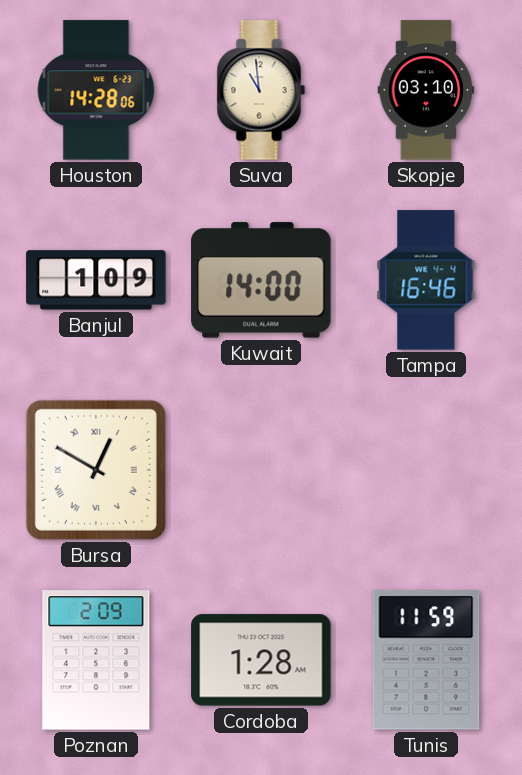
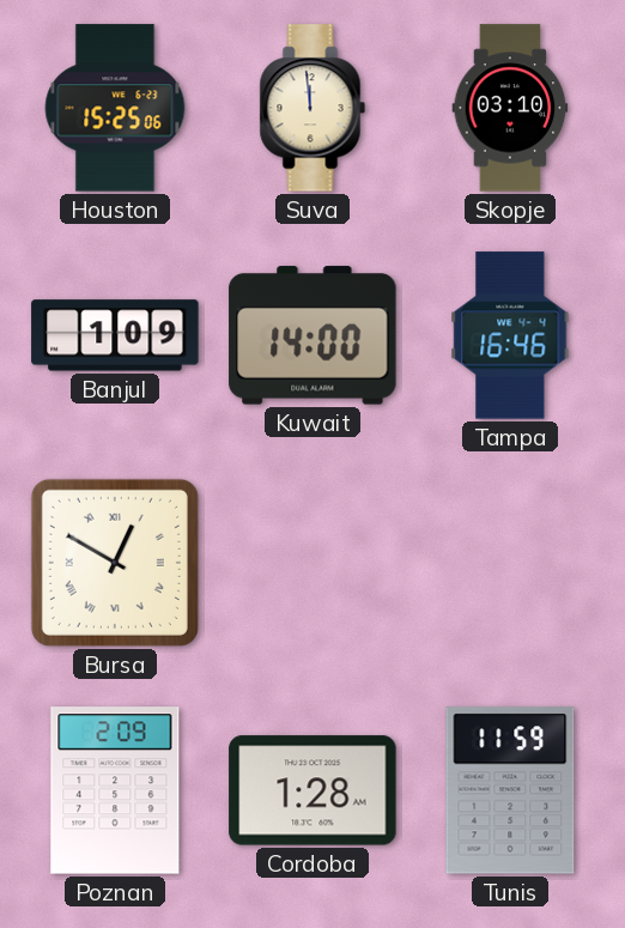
Houston: 14:28 -> 15:25
Suva: 10:59 -> 11:59
